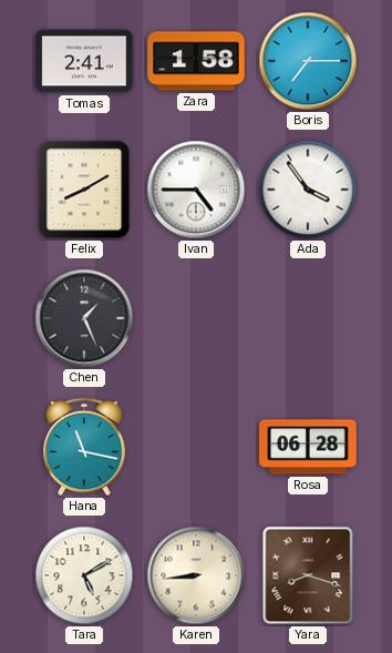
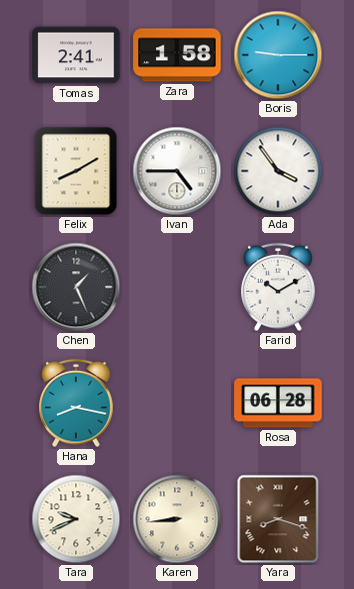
Boris: 7:15 -> 9:15
Farid: none -> 10:10
Hana: 11:17 -> 8:17
Tara: 5:10 -> 9:41
